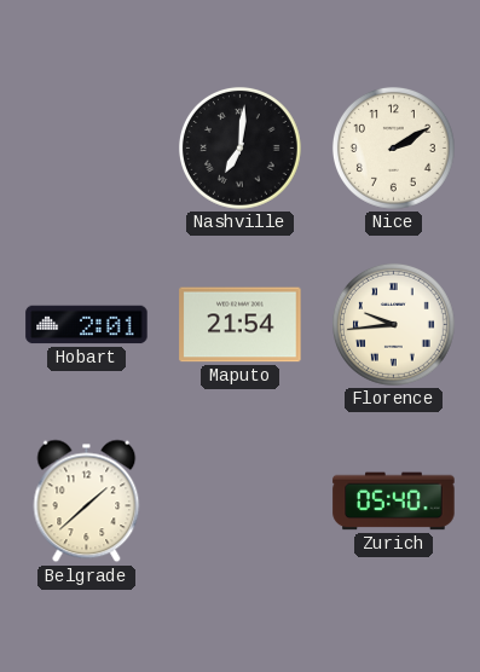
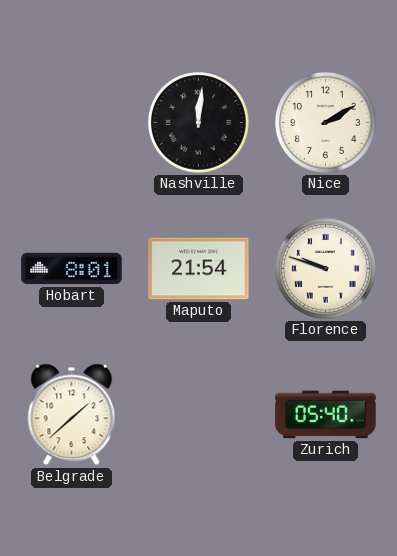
Nashville: 7:01 -> 12:01
Hobart: 2:01 -> 8:01
Florence: 9:44 -> 9:48
